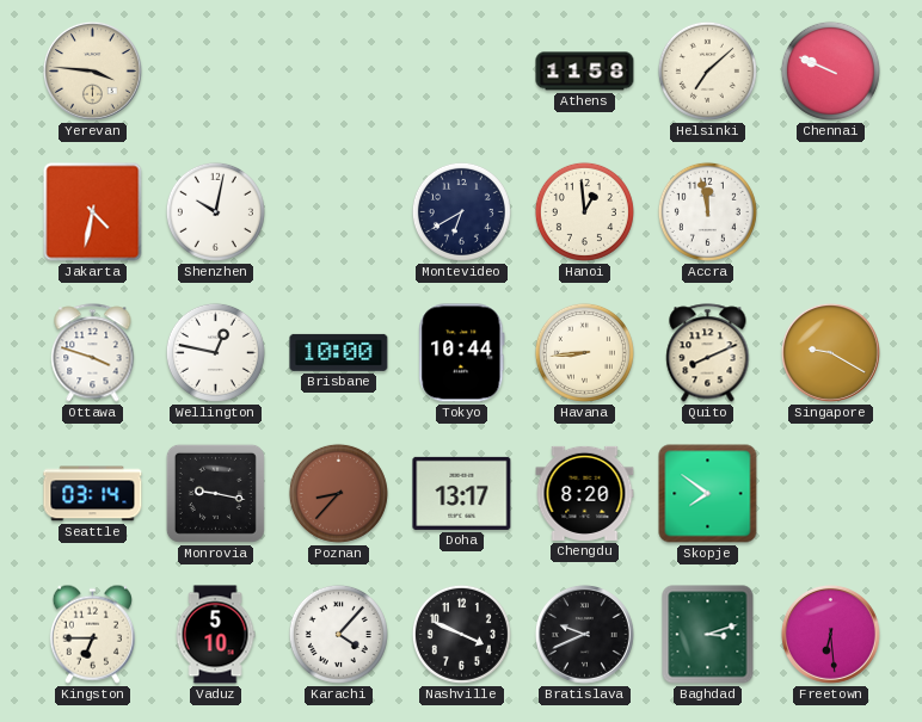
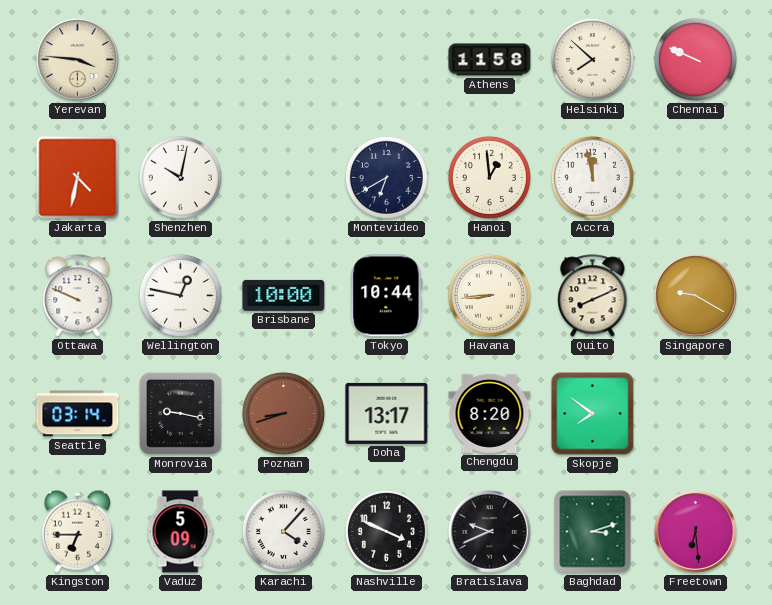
Helsinki: 7:08 -> 7:52
Ottawa: 3:48 -> 9:49
Poznan: 8:37 -> 8:42
Vaduz: 5:10 -> 5:09
